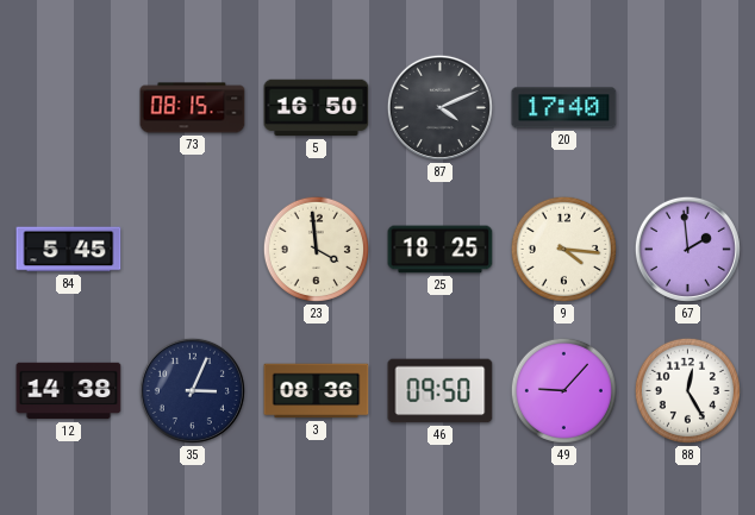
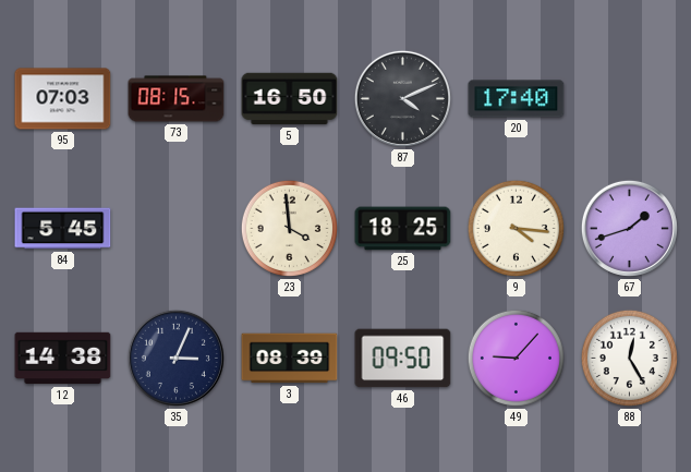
95: none -> 07:03
67: 1:59 -> 1:42
3: 08:36 -> 08:39
